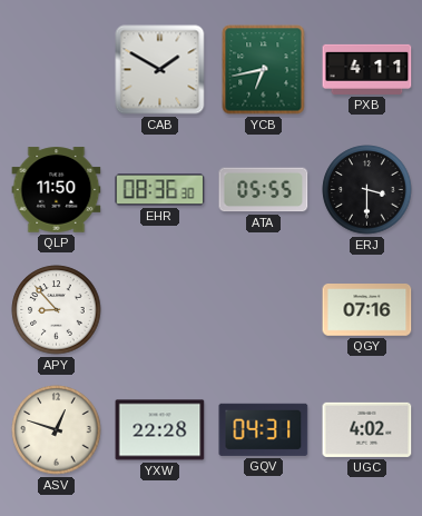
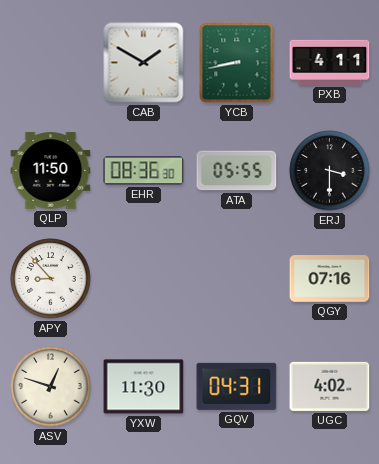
YCB: 6:43 -> 8:43
YXW: 22:28 -> 11:30
